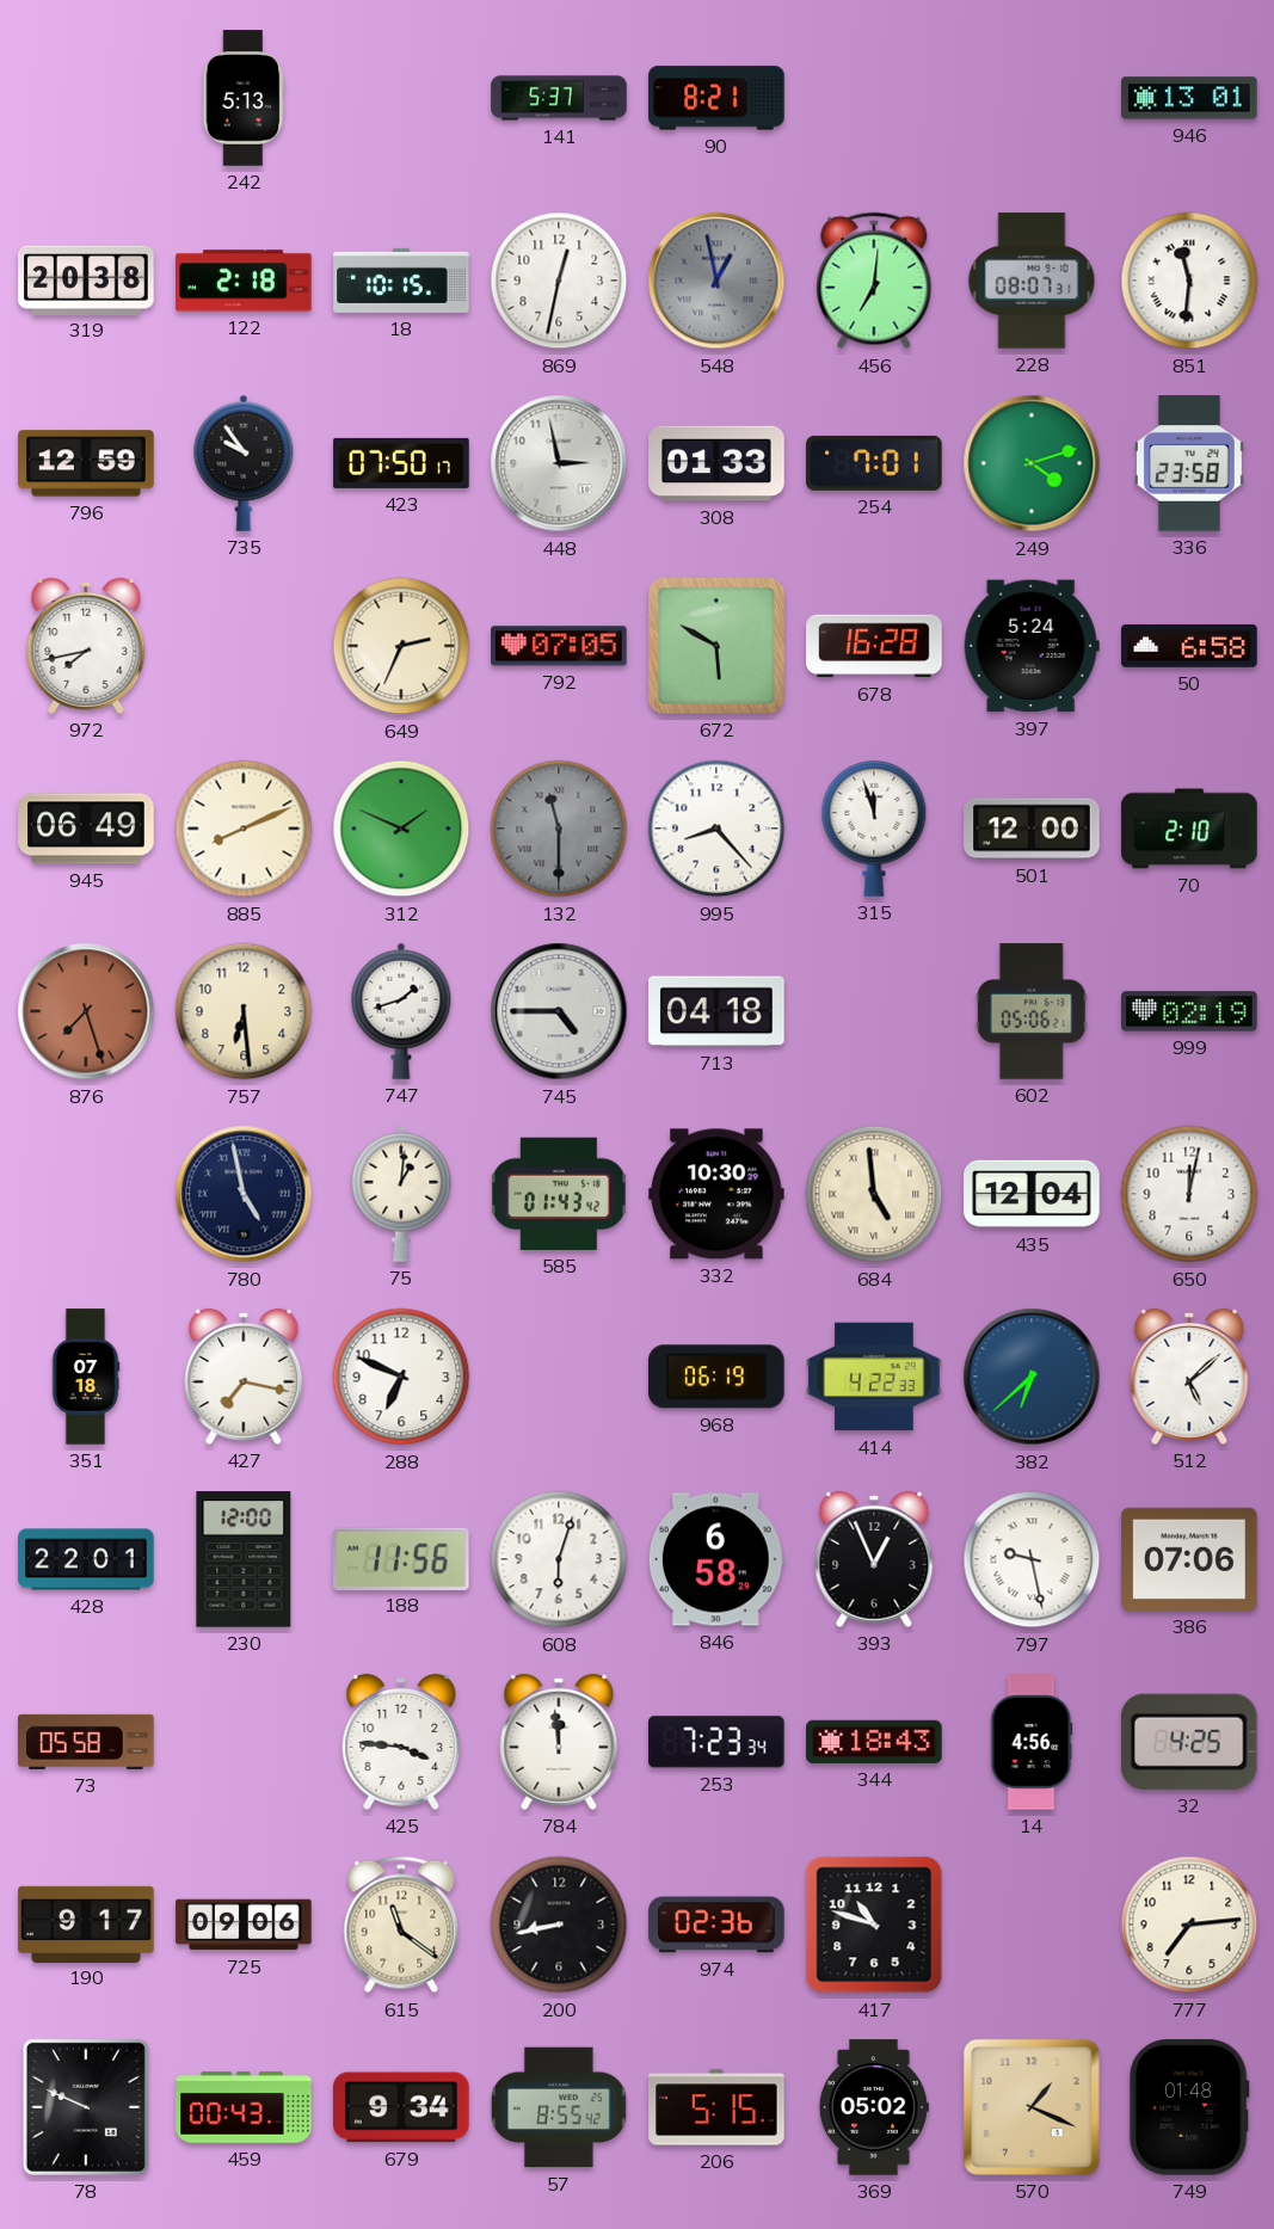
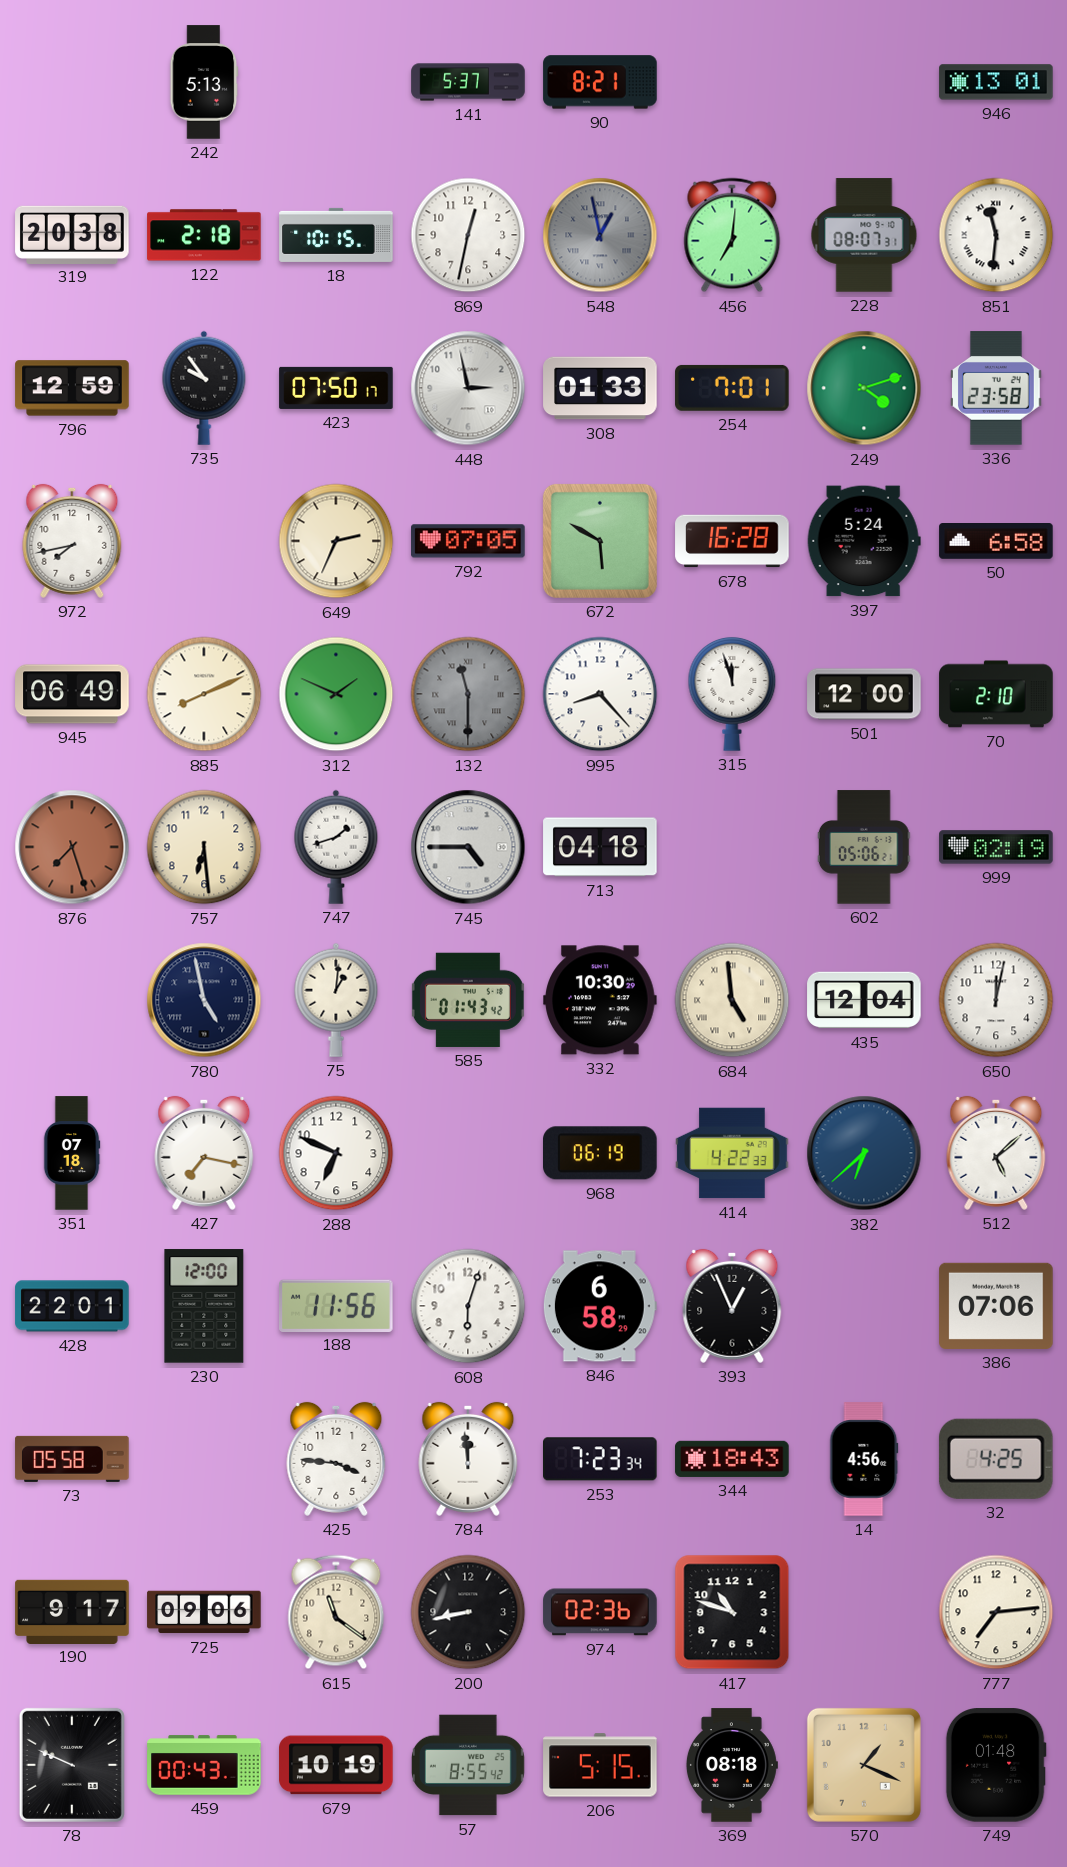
797: 9:28 -> none
679: 9:34 -> 10:19
369: 05:02 -> 08:18
